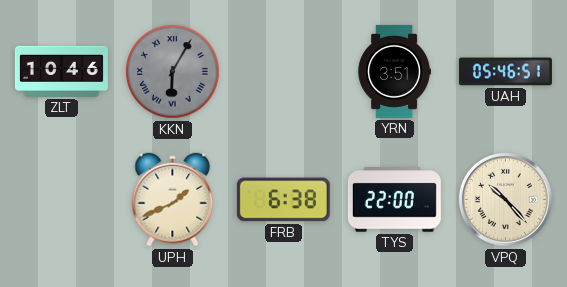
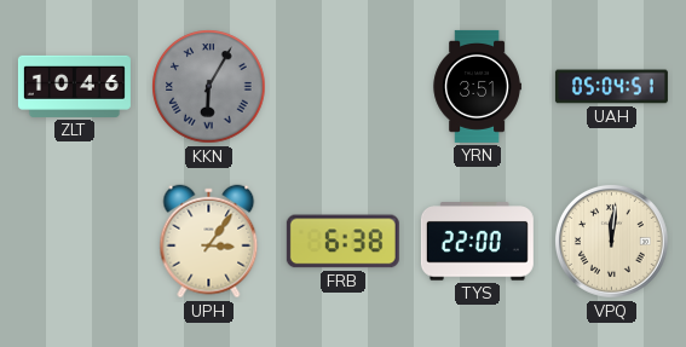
UAH: 05:46 -> 05:04
UPH: 1:41 -> 3:06
VPQ: 10:23 -> 12:01
